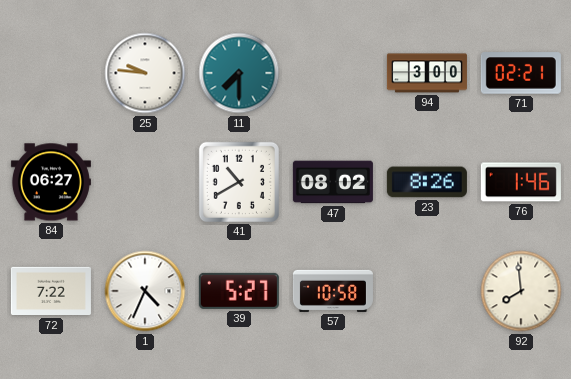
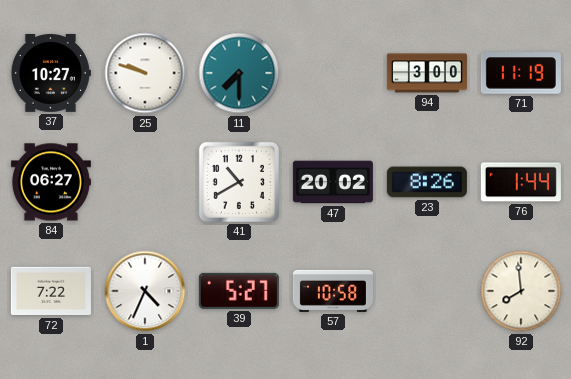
37: none -> 10:27
25: 9:46 -> 9:48
71: 02:21 -> 11:19
47: 08:02 -> 20:02
76: 1:46 -> 1:44
